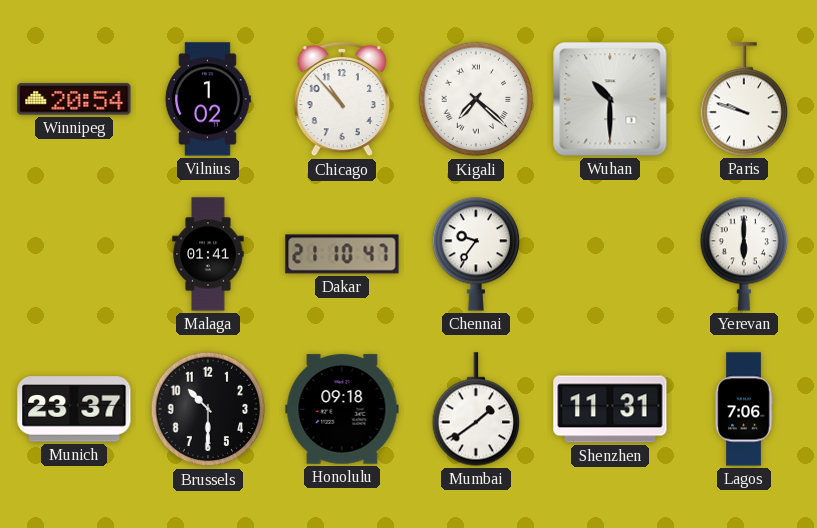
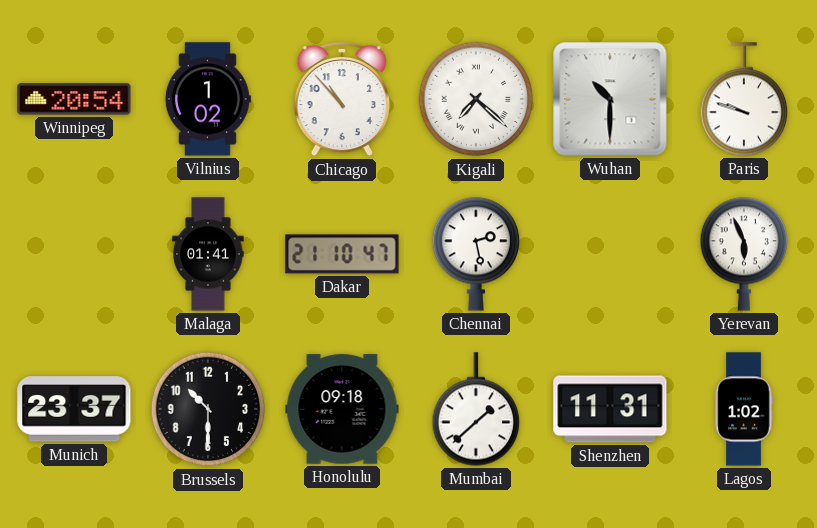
Chennai: 9:36 -> 2:28
Yerevan: 6:00 -> 5:56
Mumbai: 1:39 -> 1:38
Lagos: 7:06 -> 1:02
